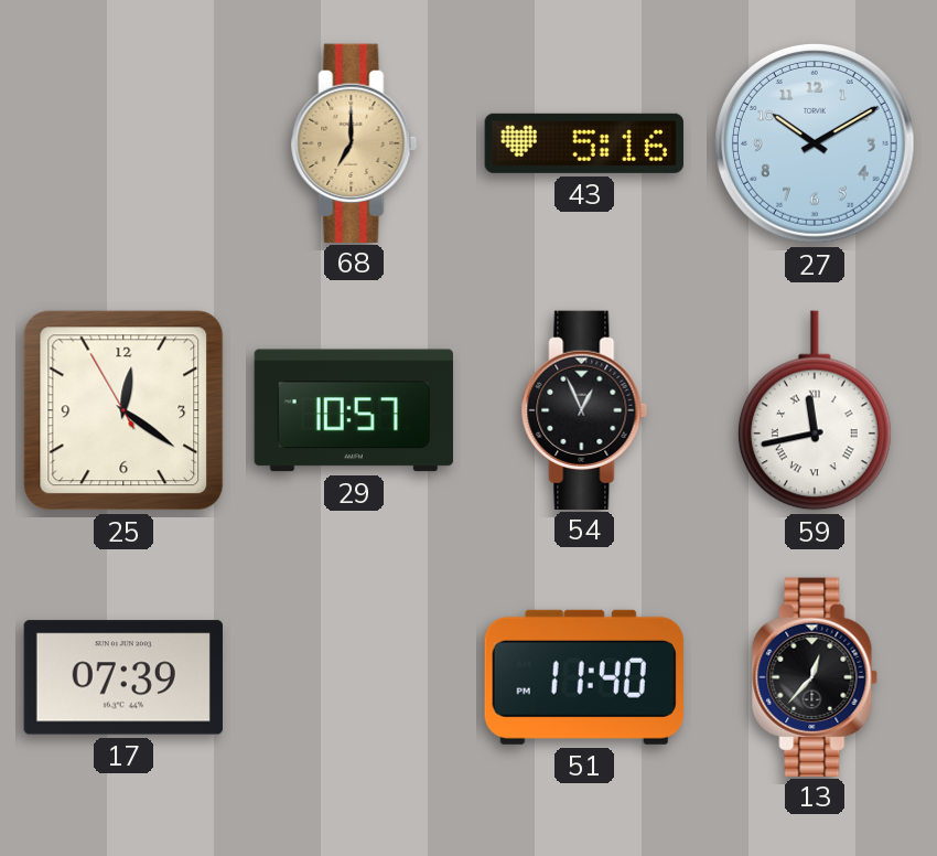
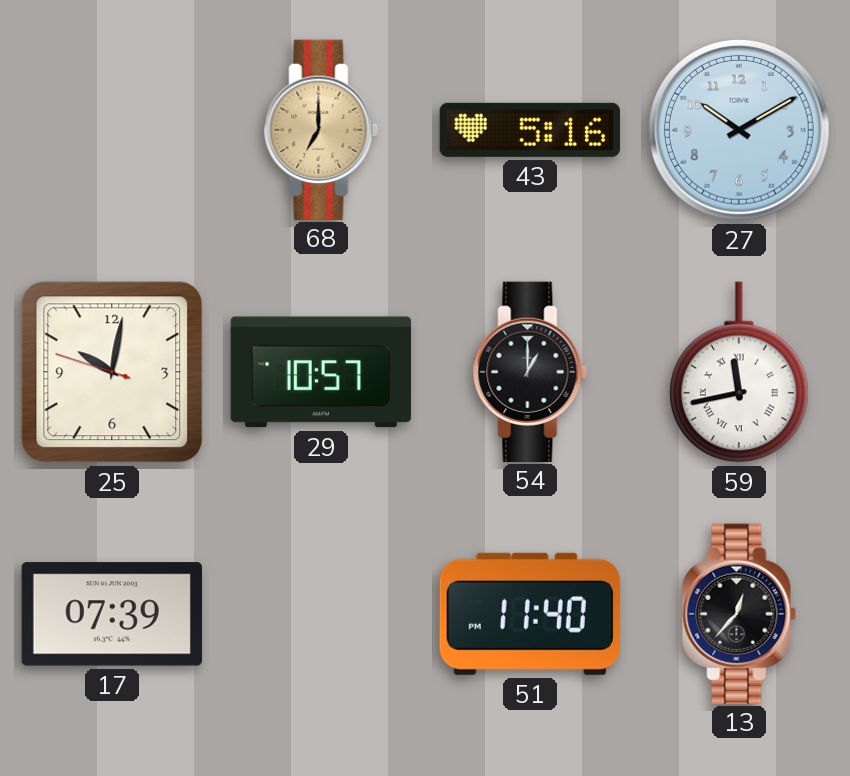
25: 12:20 -> 10:01
54: 12:56 -> 1:00
